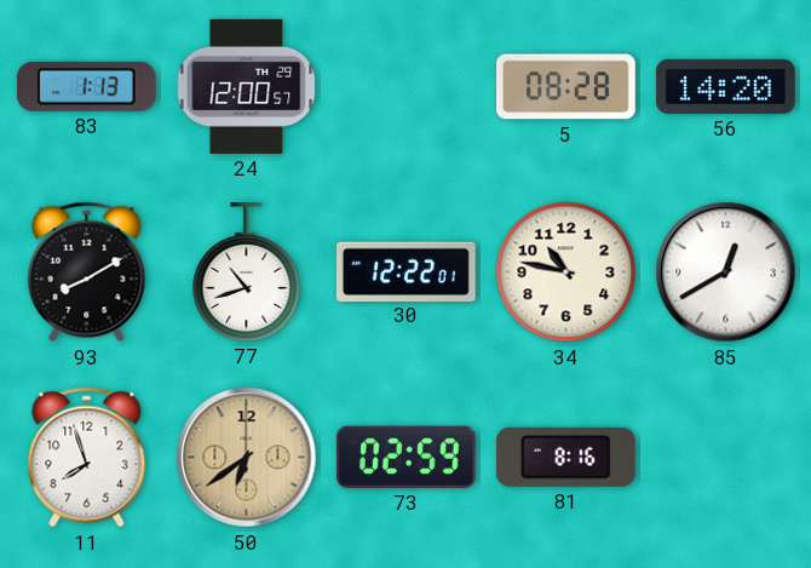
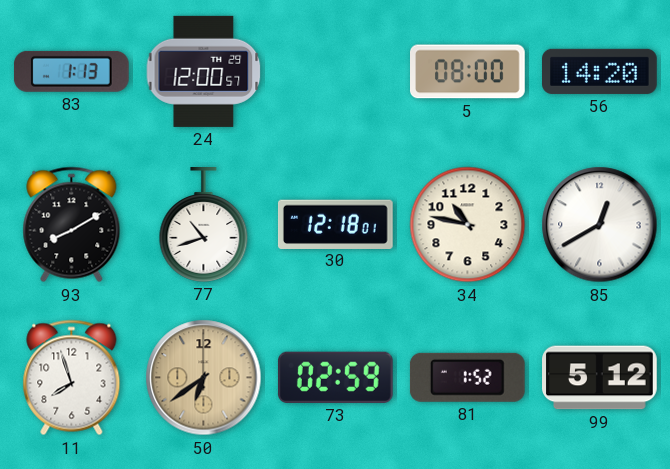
5: 08:28 -> 08:00
30: 12:22 -> 12:18
81: 8:16 -> 1:52
99: none -> 5:12
